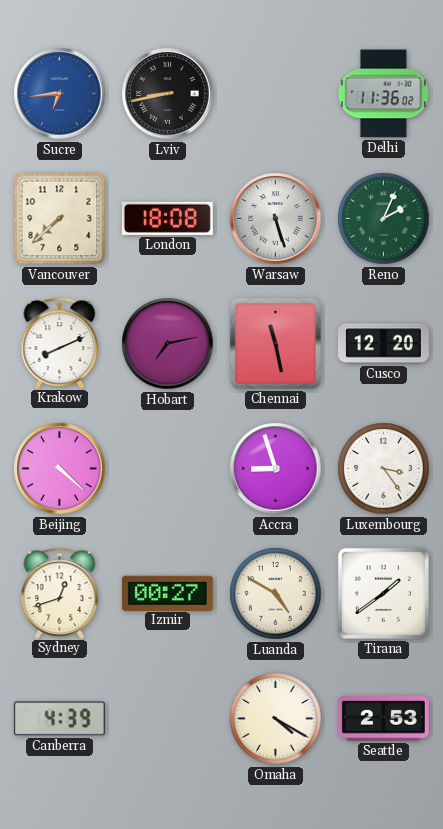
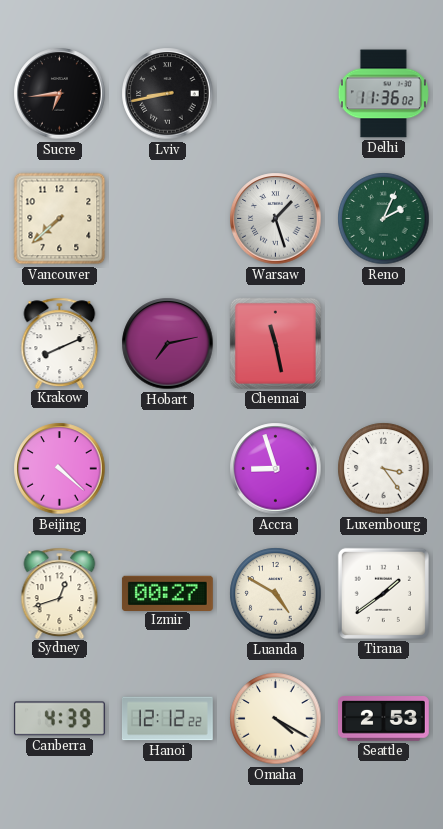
Sucre dial: blue -> black
London: 18:08 -> none
Warsaw: 5:27 -> 1:27
Cusco: 12:20 -> none
Hanoi: none -> 12:12
